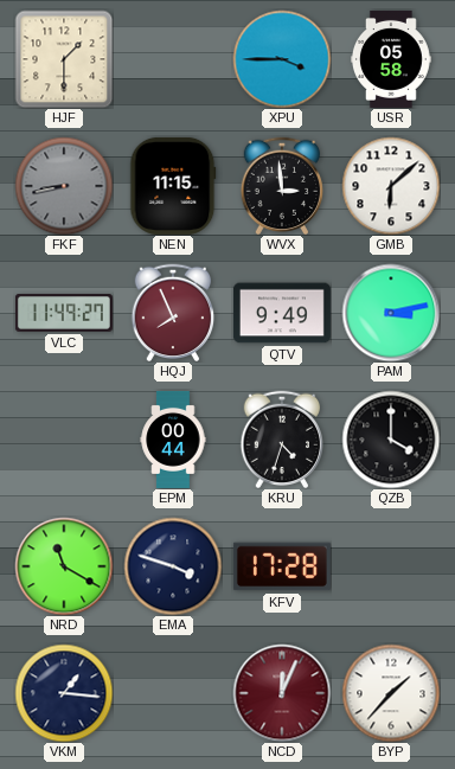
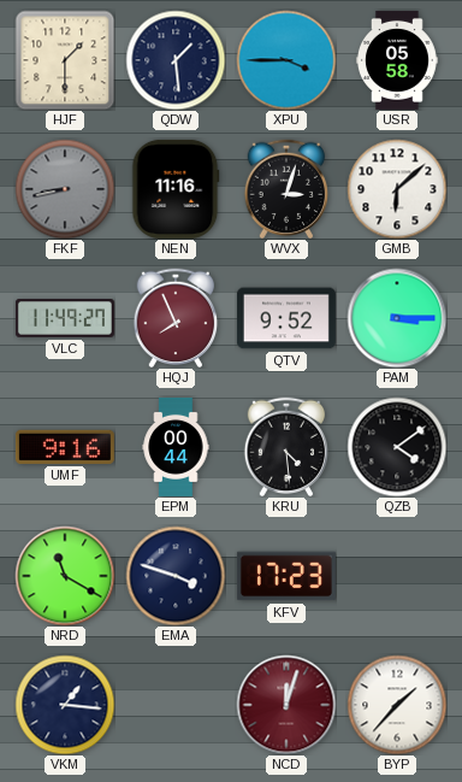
QDW: none -> 1:29
NEN: 11:15 -> 11:16
WVX: 2:59 -> 3:03
QTV: 9:49 -> 9:52
PAM: 3:13 -> 3:15
UMF: none -> 9:16
KRU: 4:33 -> 4:29
QZB: 4:00 -> 4:09
KFV: 17:28 -> 17:23
NCD: 12:04 -> 12:03
